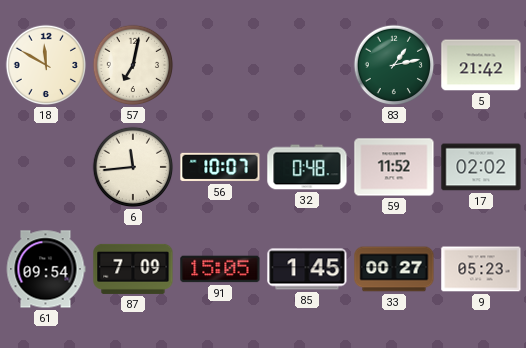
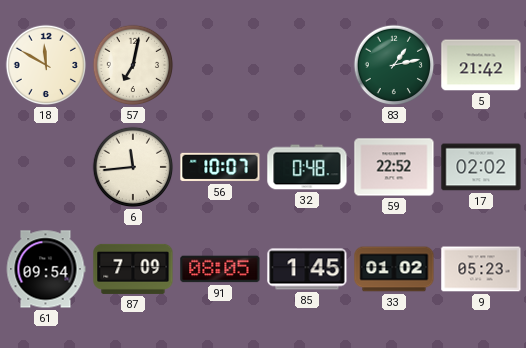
59: 11:52 -> 22:52
91: 15:05 -> 08:05
33: 00:27 -> 01:02
